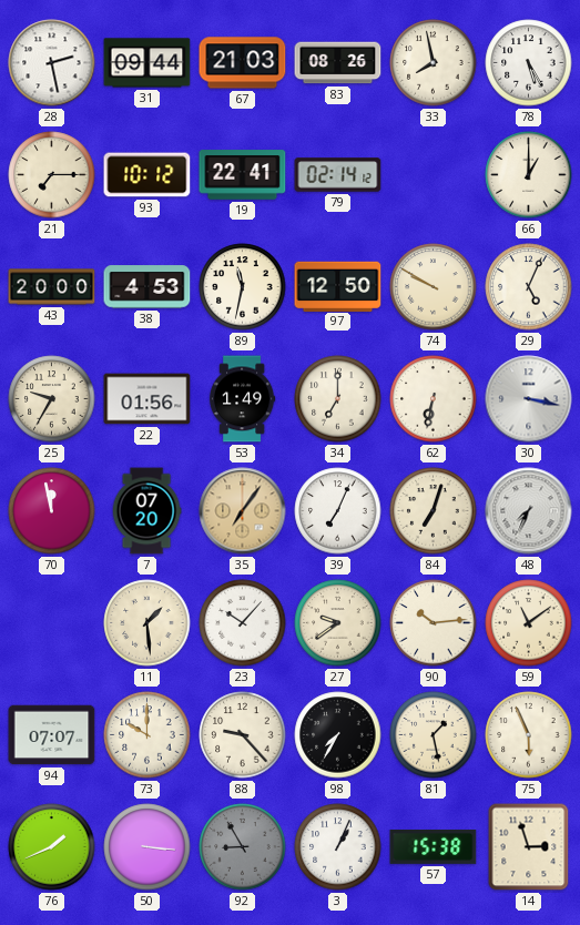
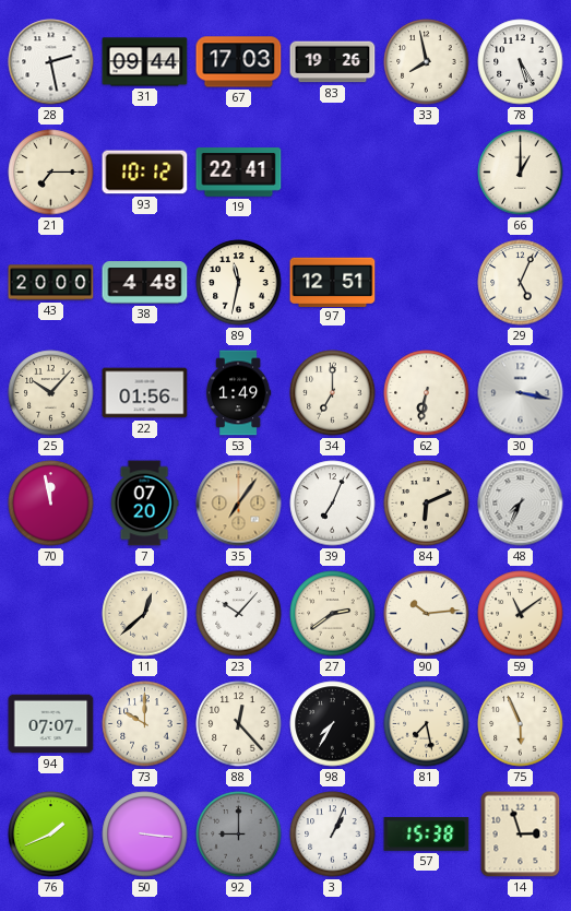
67: 21:03 -> 17:03
83: 08:26 -> 19:26
79: 02:14 -> none
38: 4:53 -> 4:48
97: 12:50 -> 12:51
74: 9:50 -> none
25: 9:35 -> 10:07
84: 7:03 -> 6:11
11: 1:29 -> 12:38
27: 9:39 -> 2:39
88: 9:23 -> 12:23
81: 1:28 -> 7:28
92: 8:55 -> 9:00
